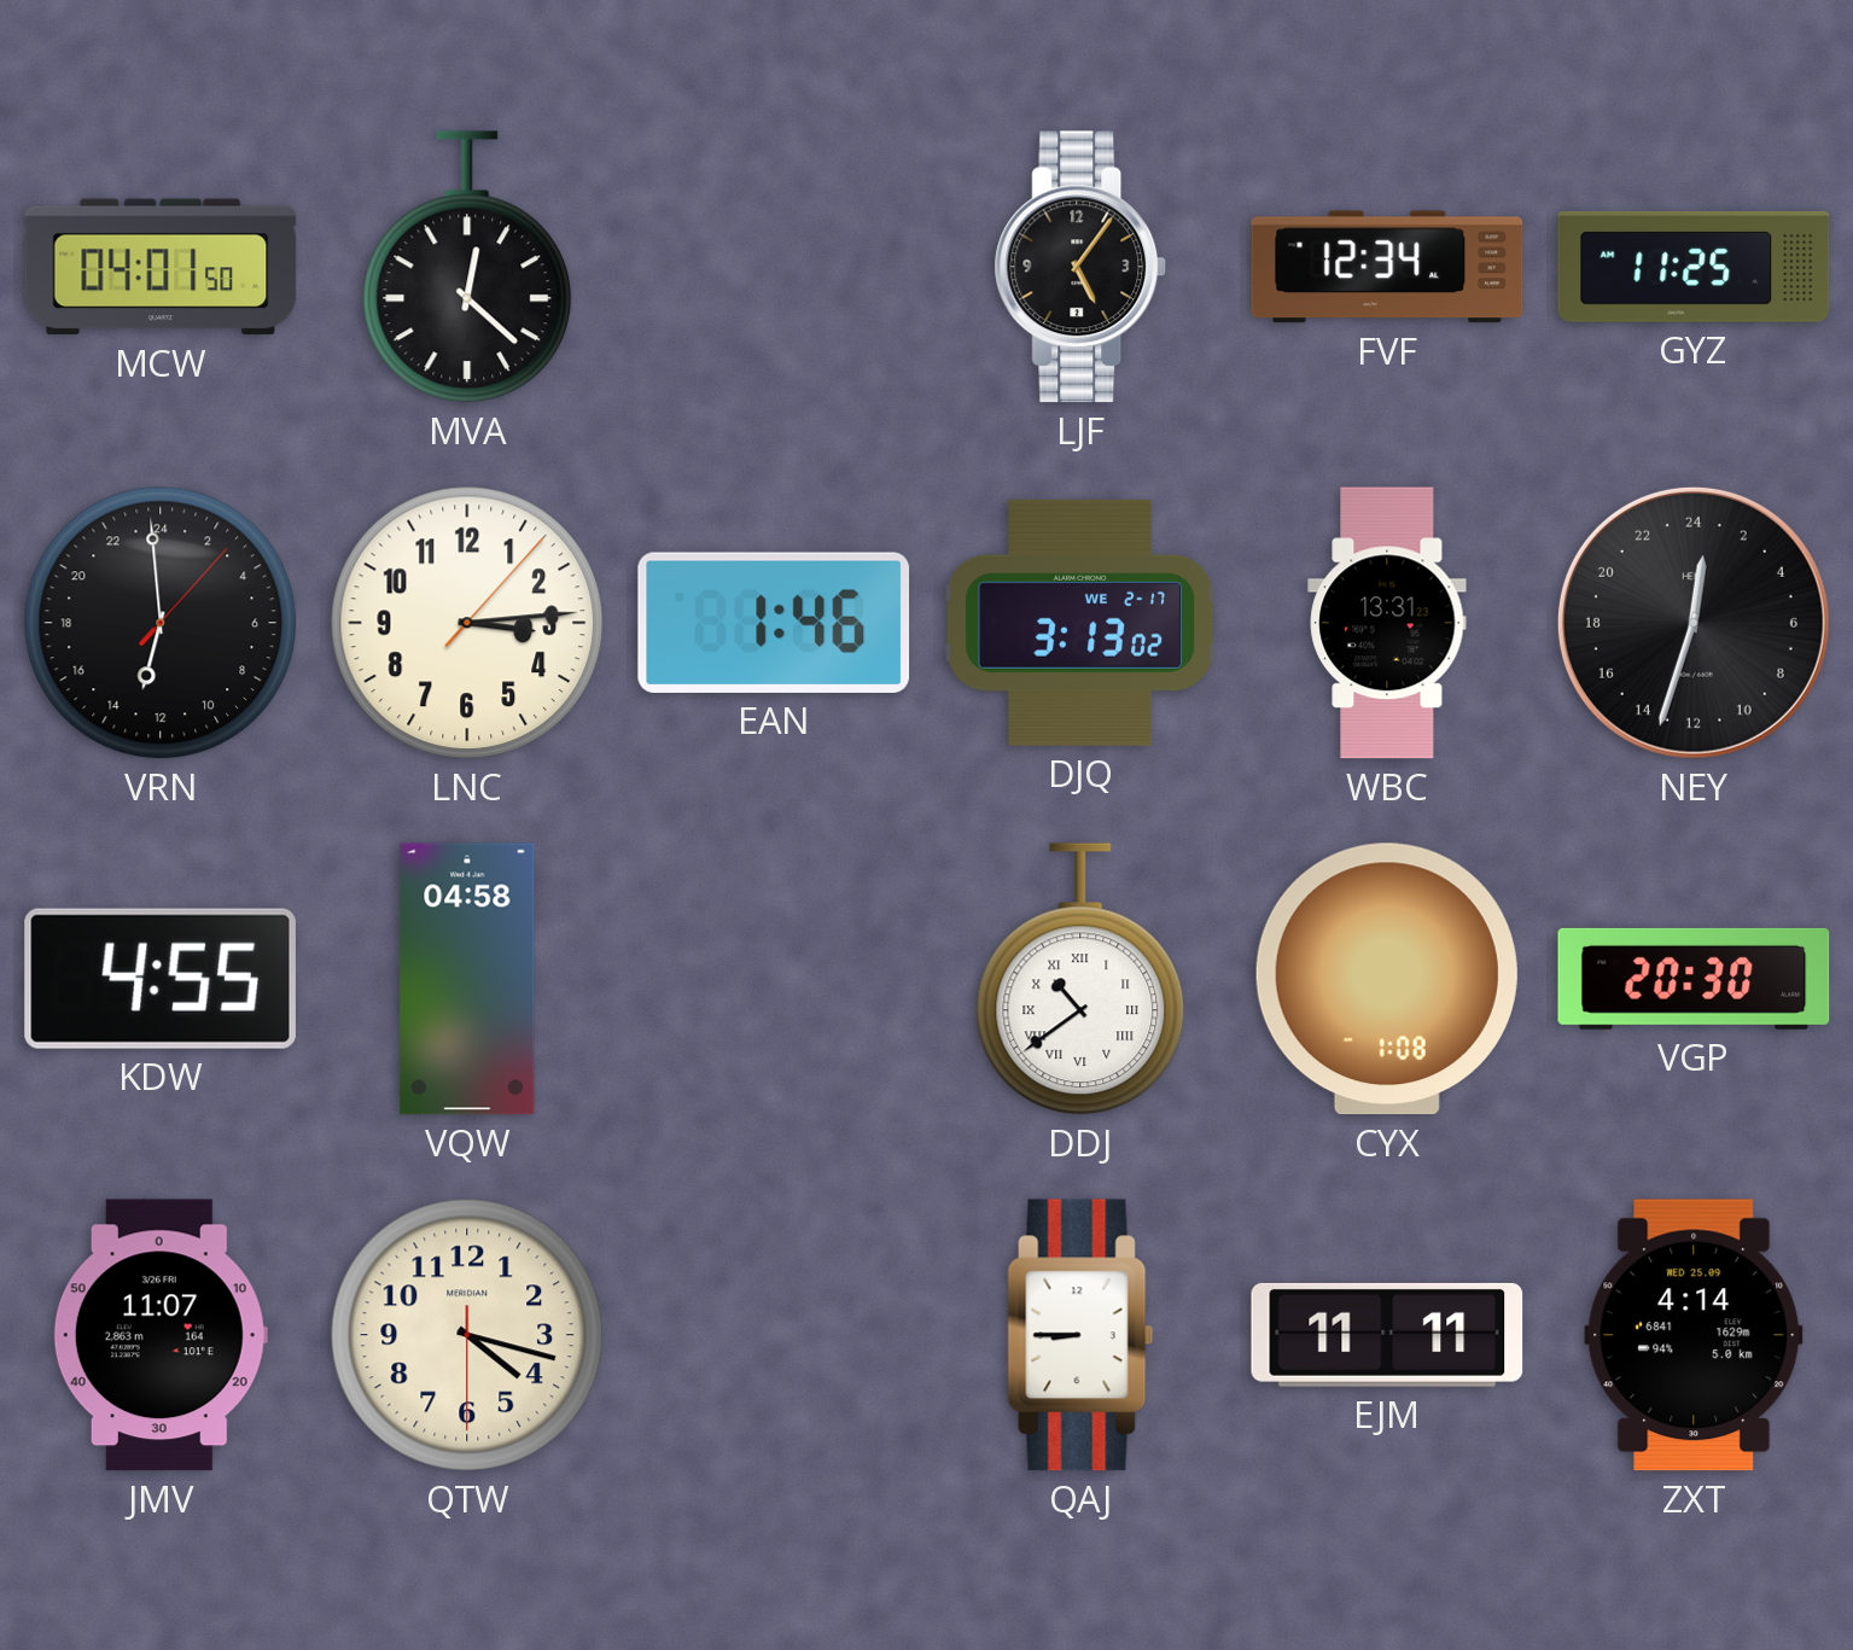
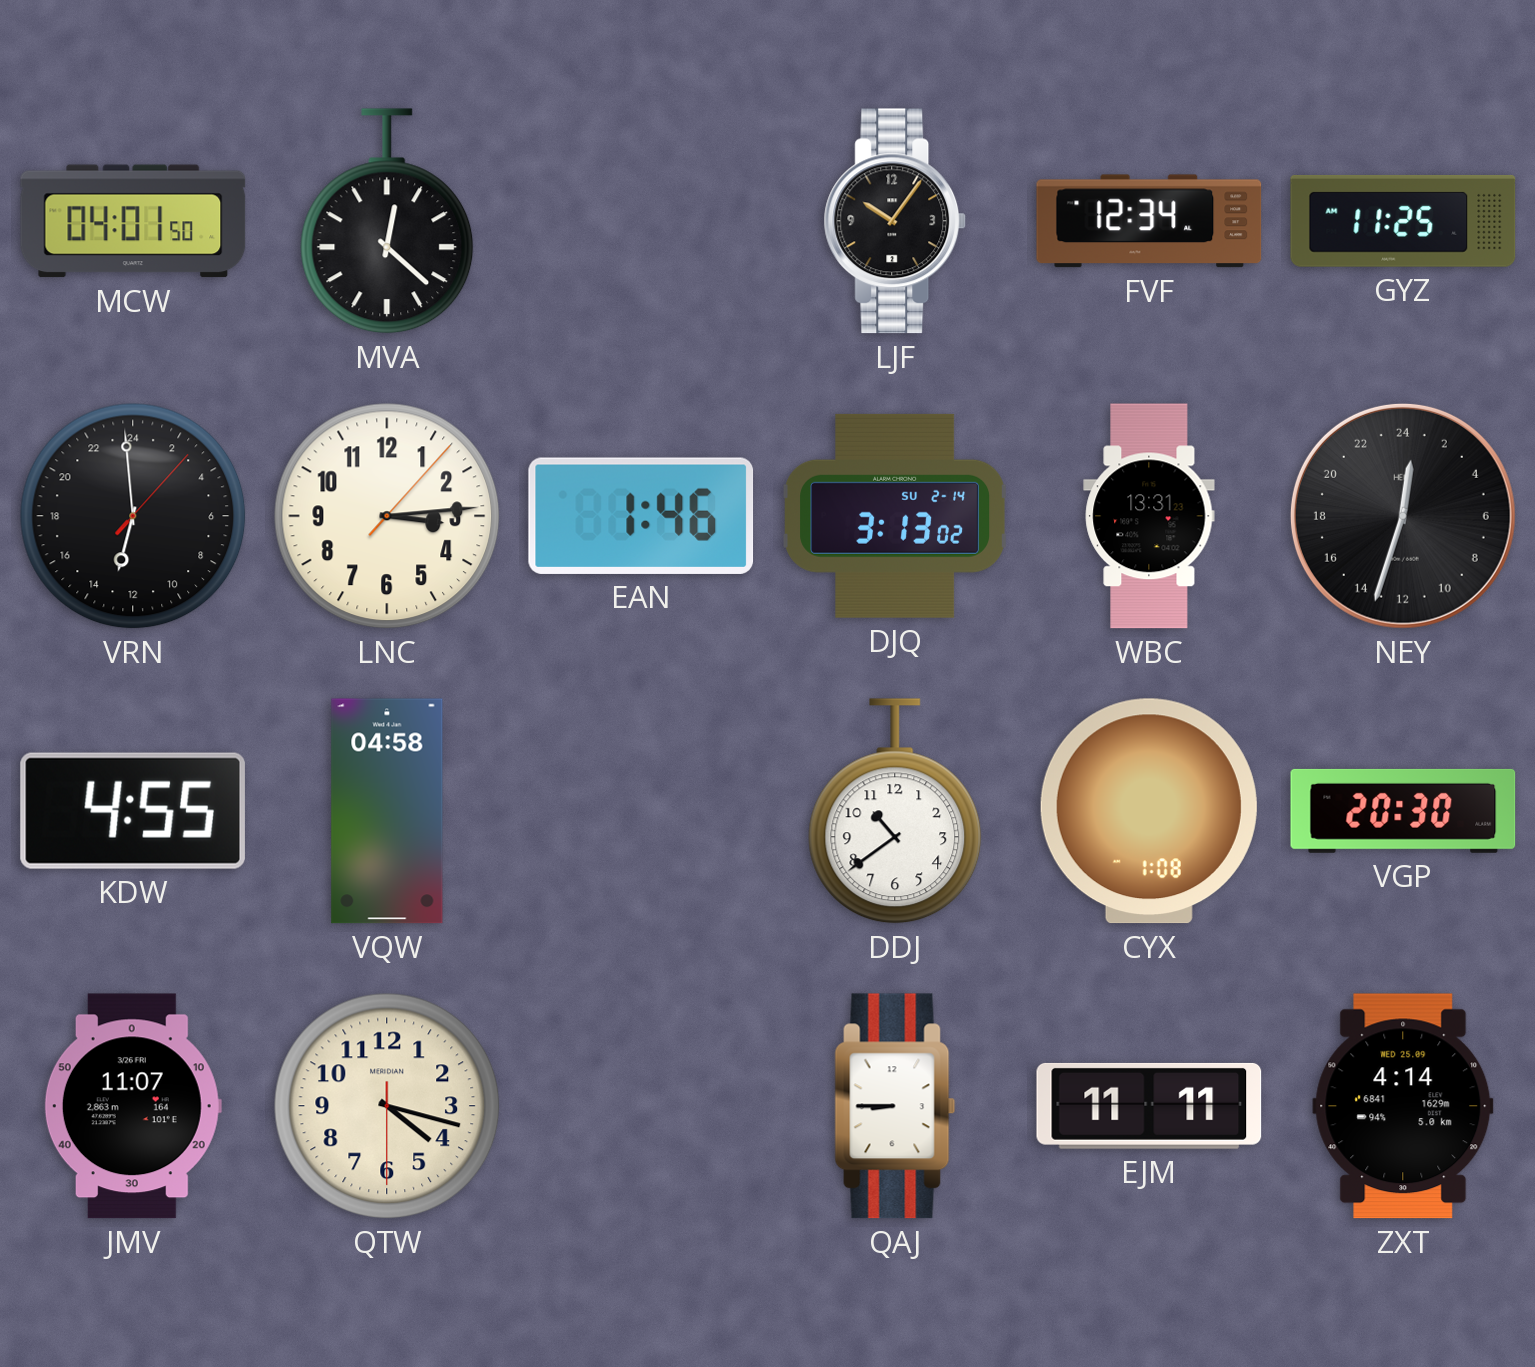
LJF: 5:06 -> 10:06
DJQ date: WE 2-17 -> SU 2-14
DDJ numerals: Roman -> Arabic
